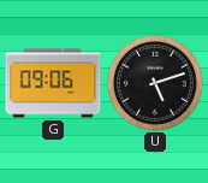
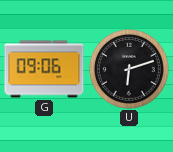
U: 5:12 -> 6:12
